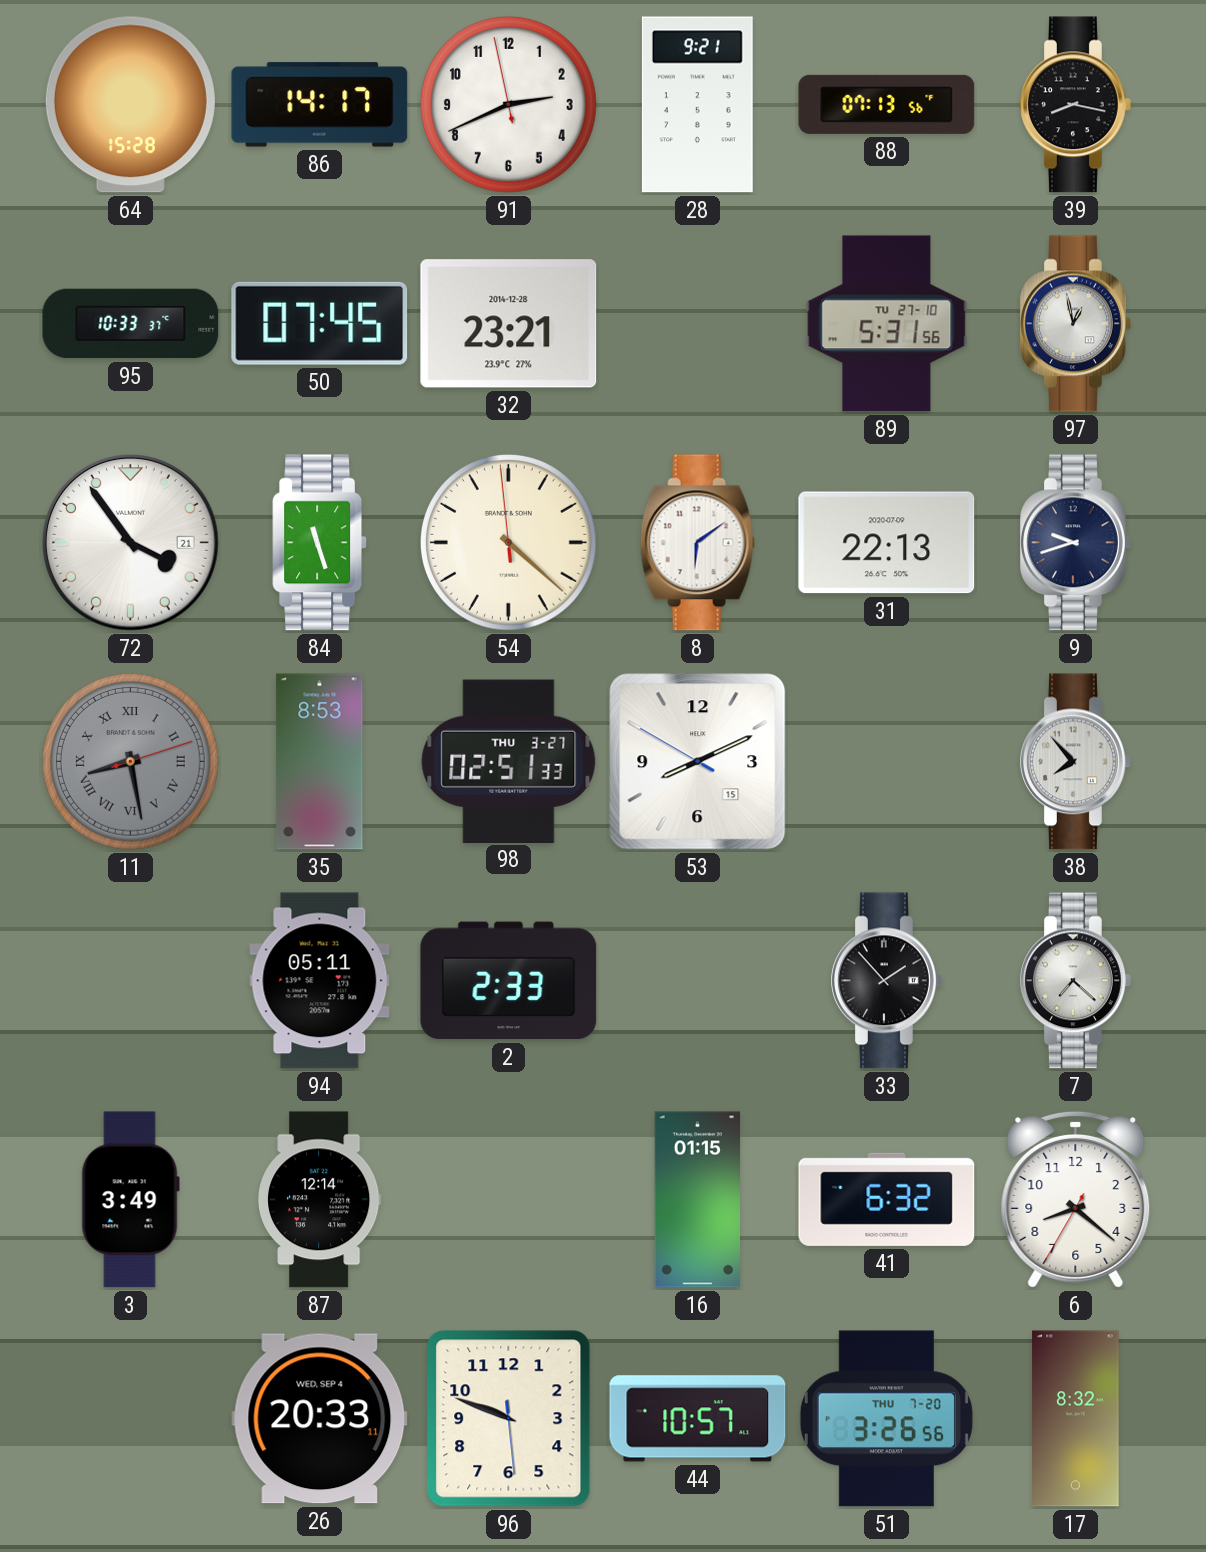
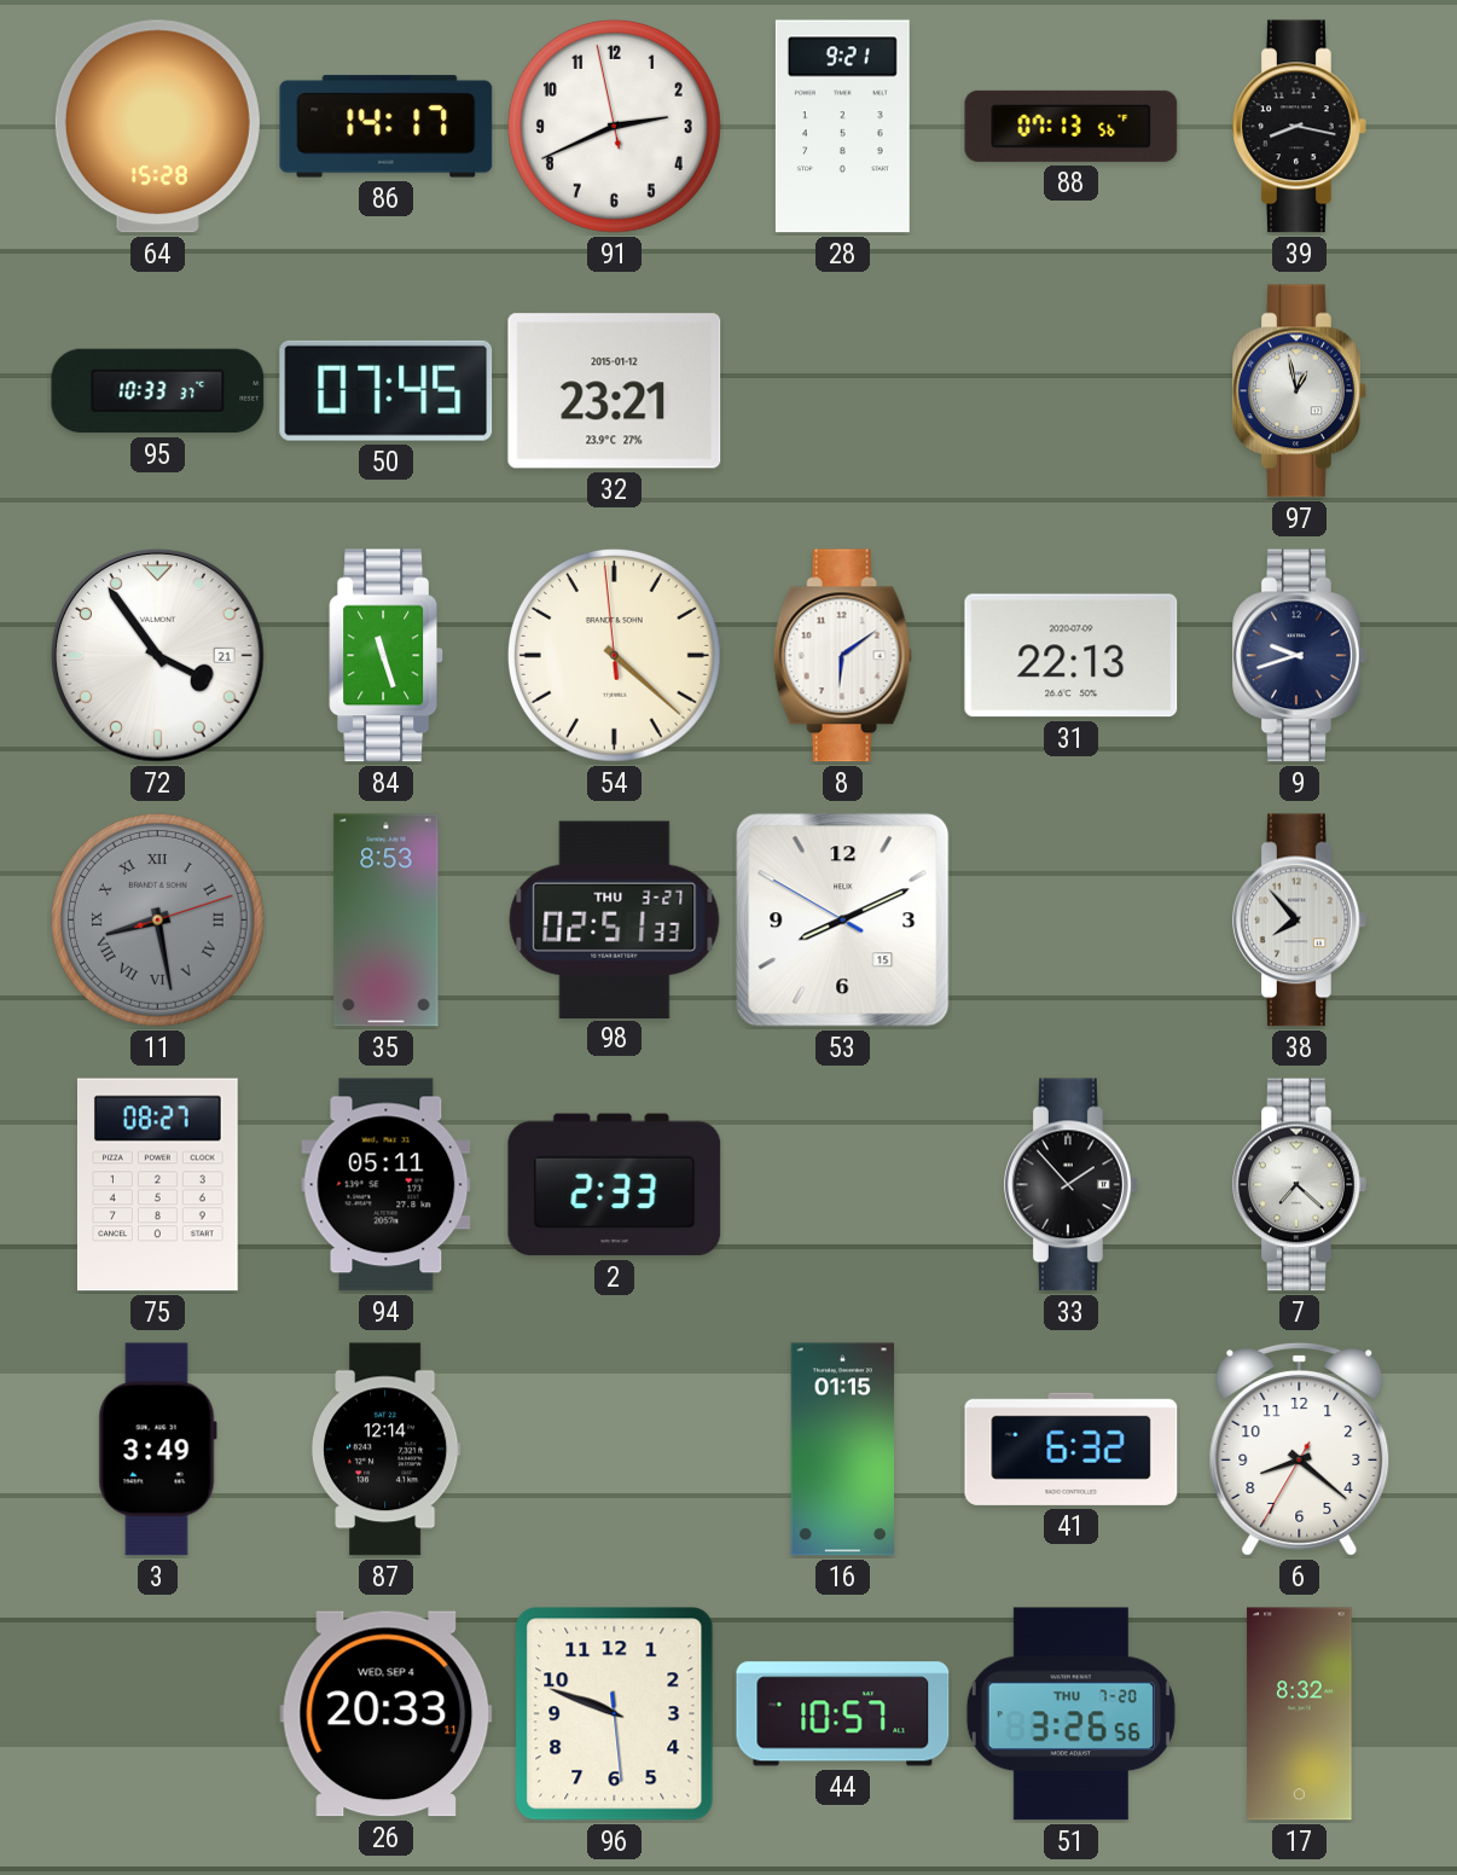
32 date: 2014-12-28 -> 2015-01-12
89: 5:31 -> none
75: none -> 08:27
